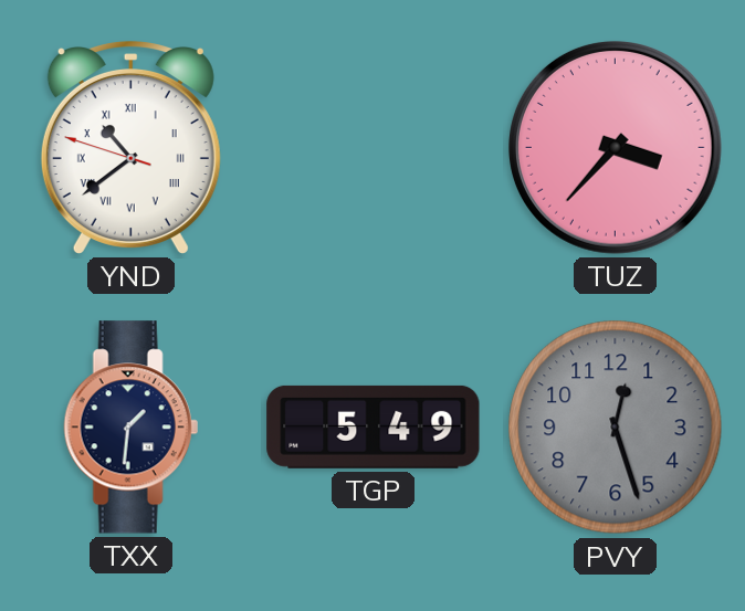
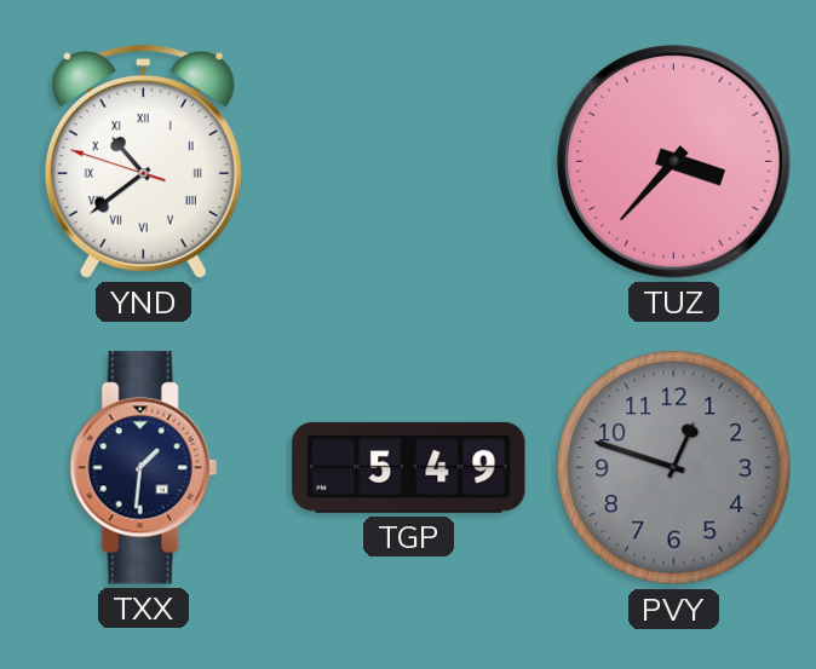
PVY: 12:27 -> 12:48
